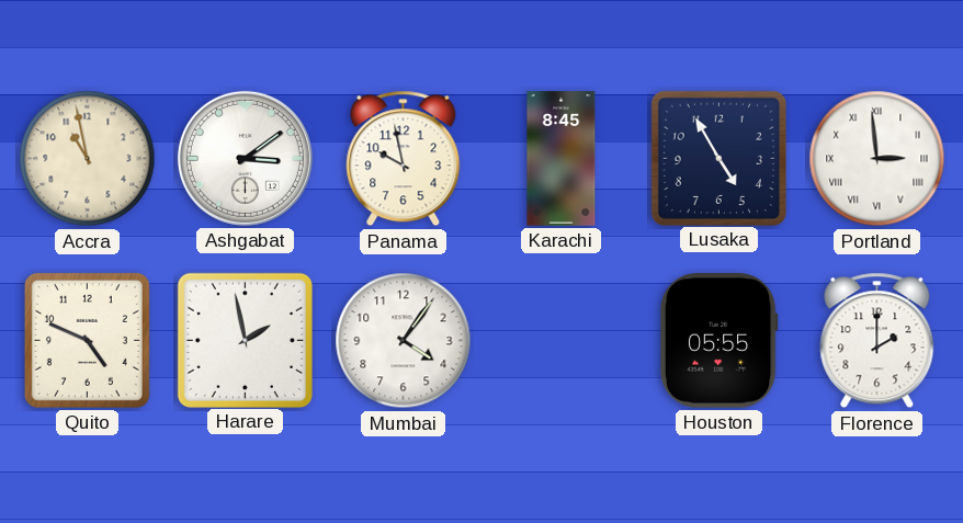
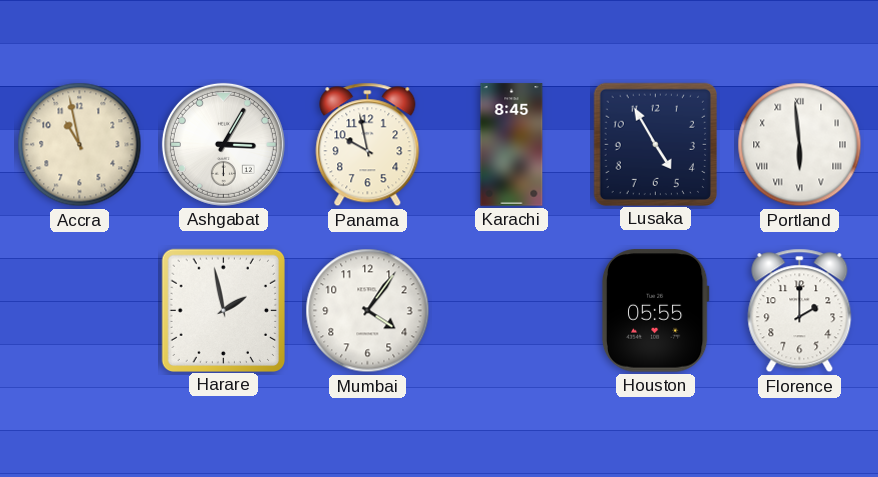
Ashgabat: 3:09 -> 3:05
Portland: 2:59 -> 5:59
Quito: 4:49 -> none
